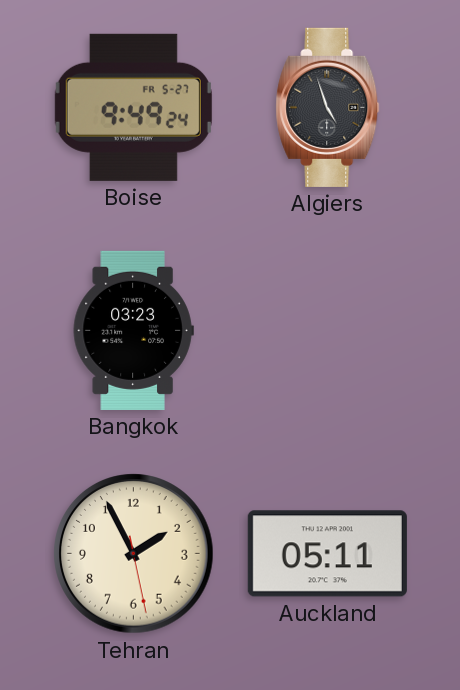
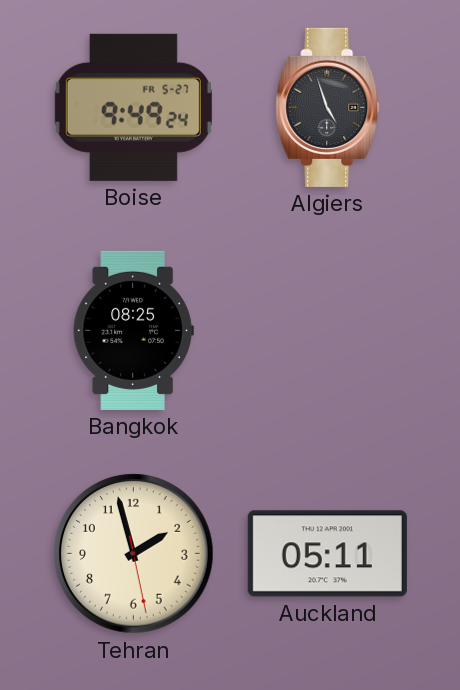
Bangkok: 03:23 -> 08:25
Tehran: 1:55 -> 1:57
